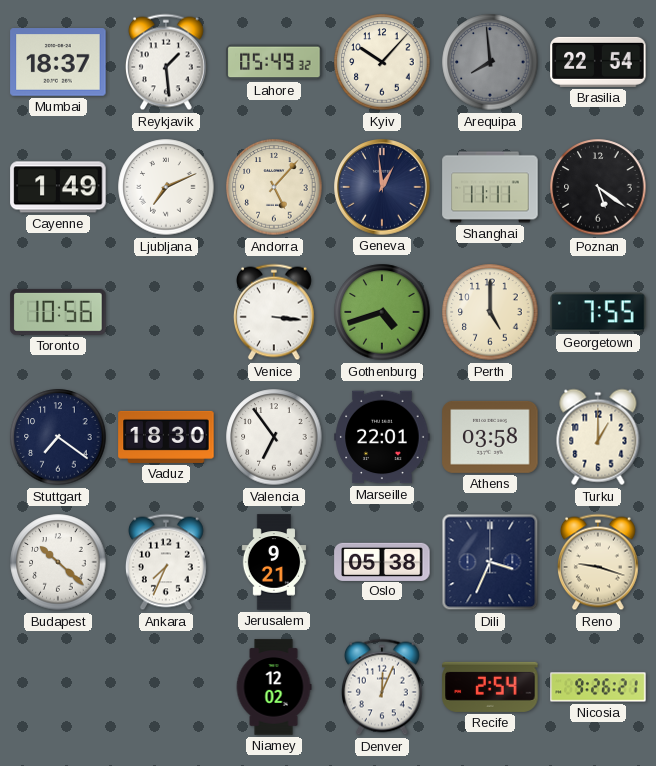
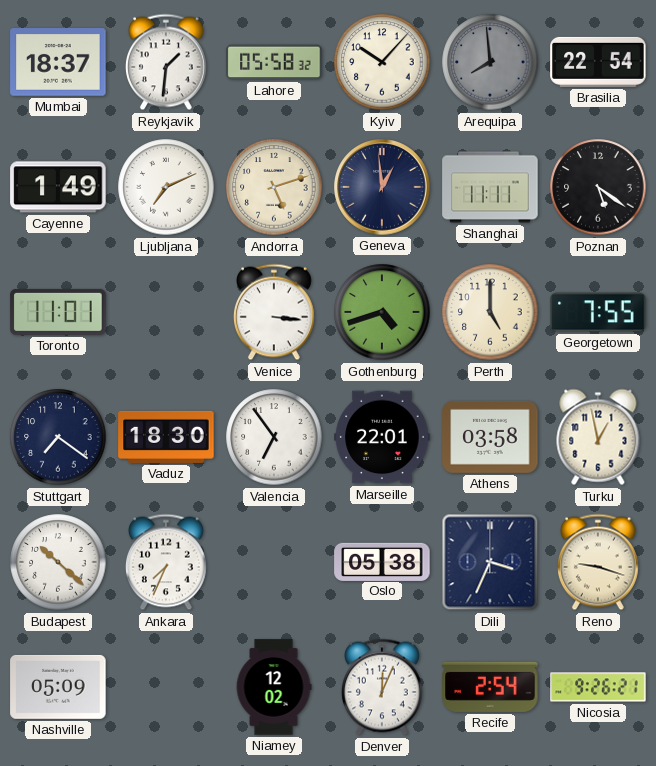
Reykjavik: 1:29 -> 1:31
Lahore: 05:49 -> 05:58
Andorra: 5:07 -> 5:12
Toronto: 10:56 -> 11:01
Turku: 1:00 -> 12:58
Jerusalem: 9:21 -> none
Nashville: none -> 05:09
